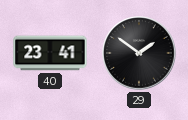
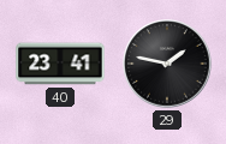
29: 1:51 -> 1:47
